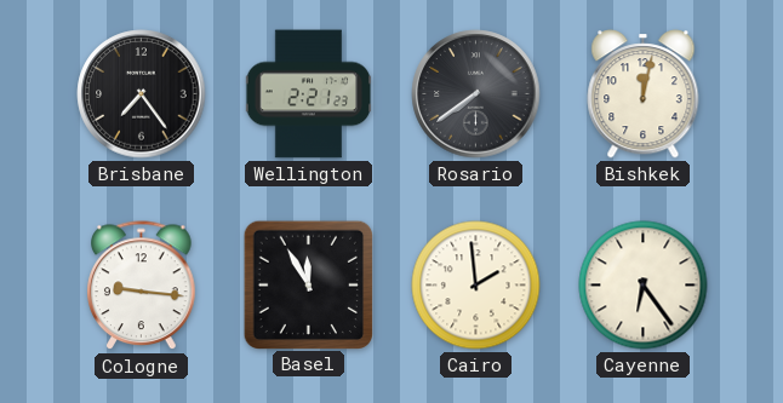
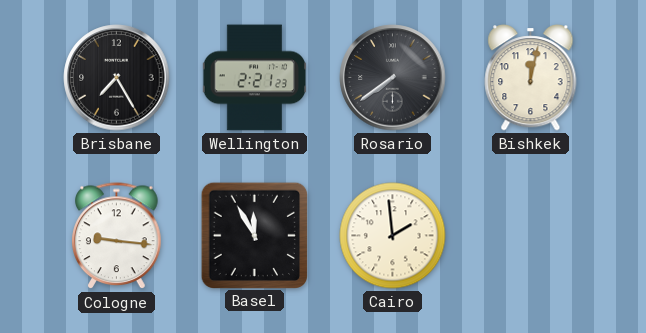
Brisbane: 7:24 -> 7:25
Cayenne: 6:24 -> none
